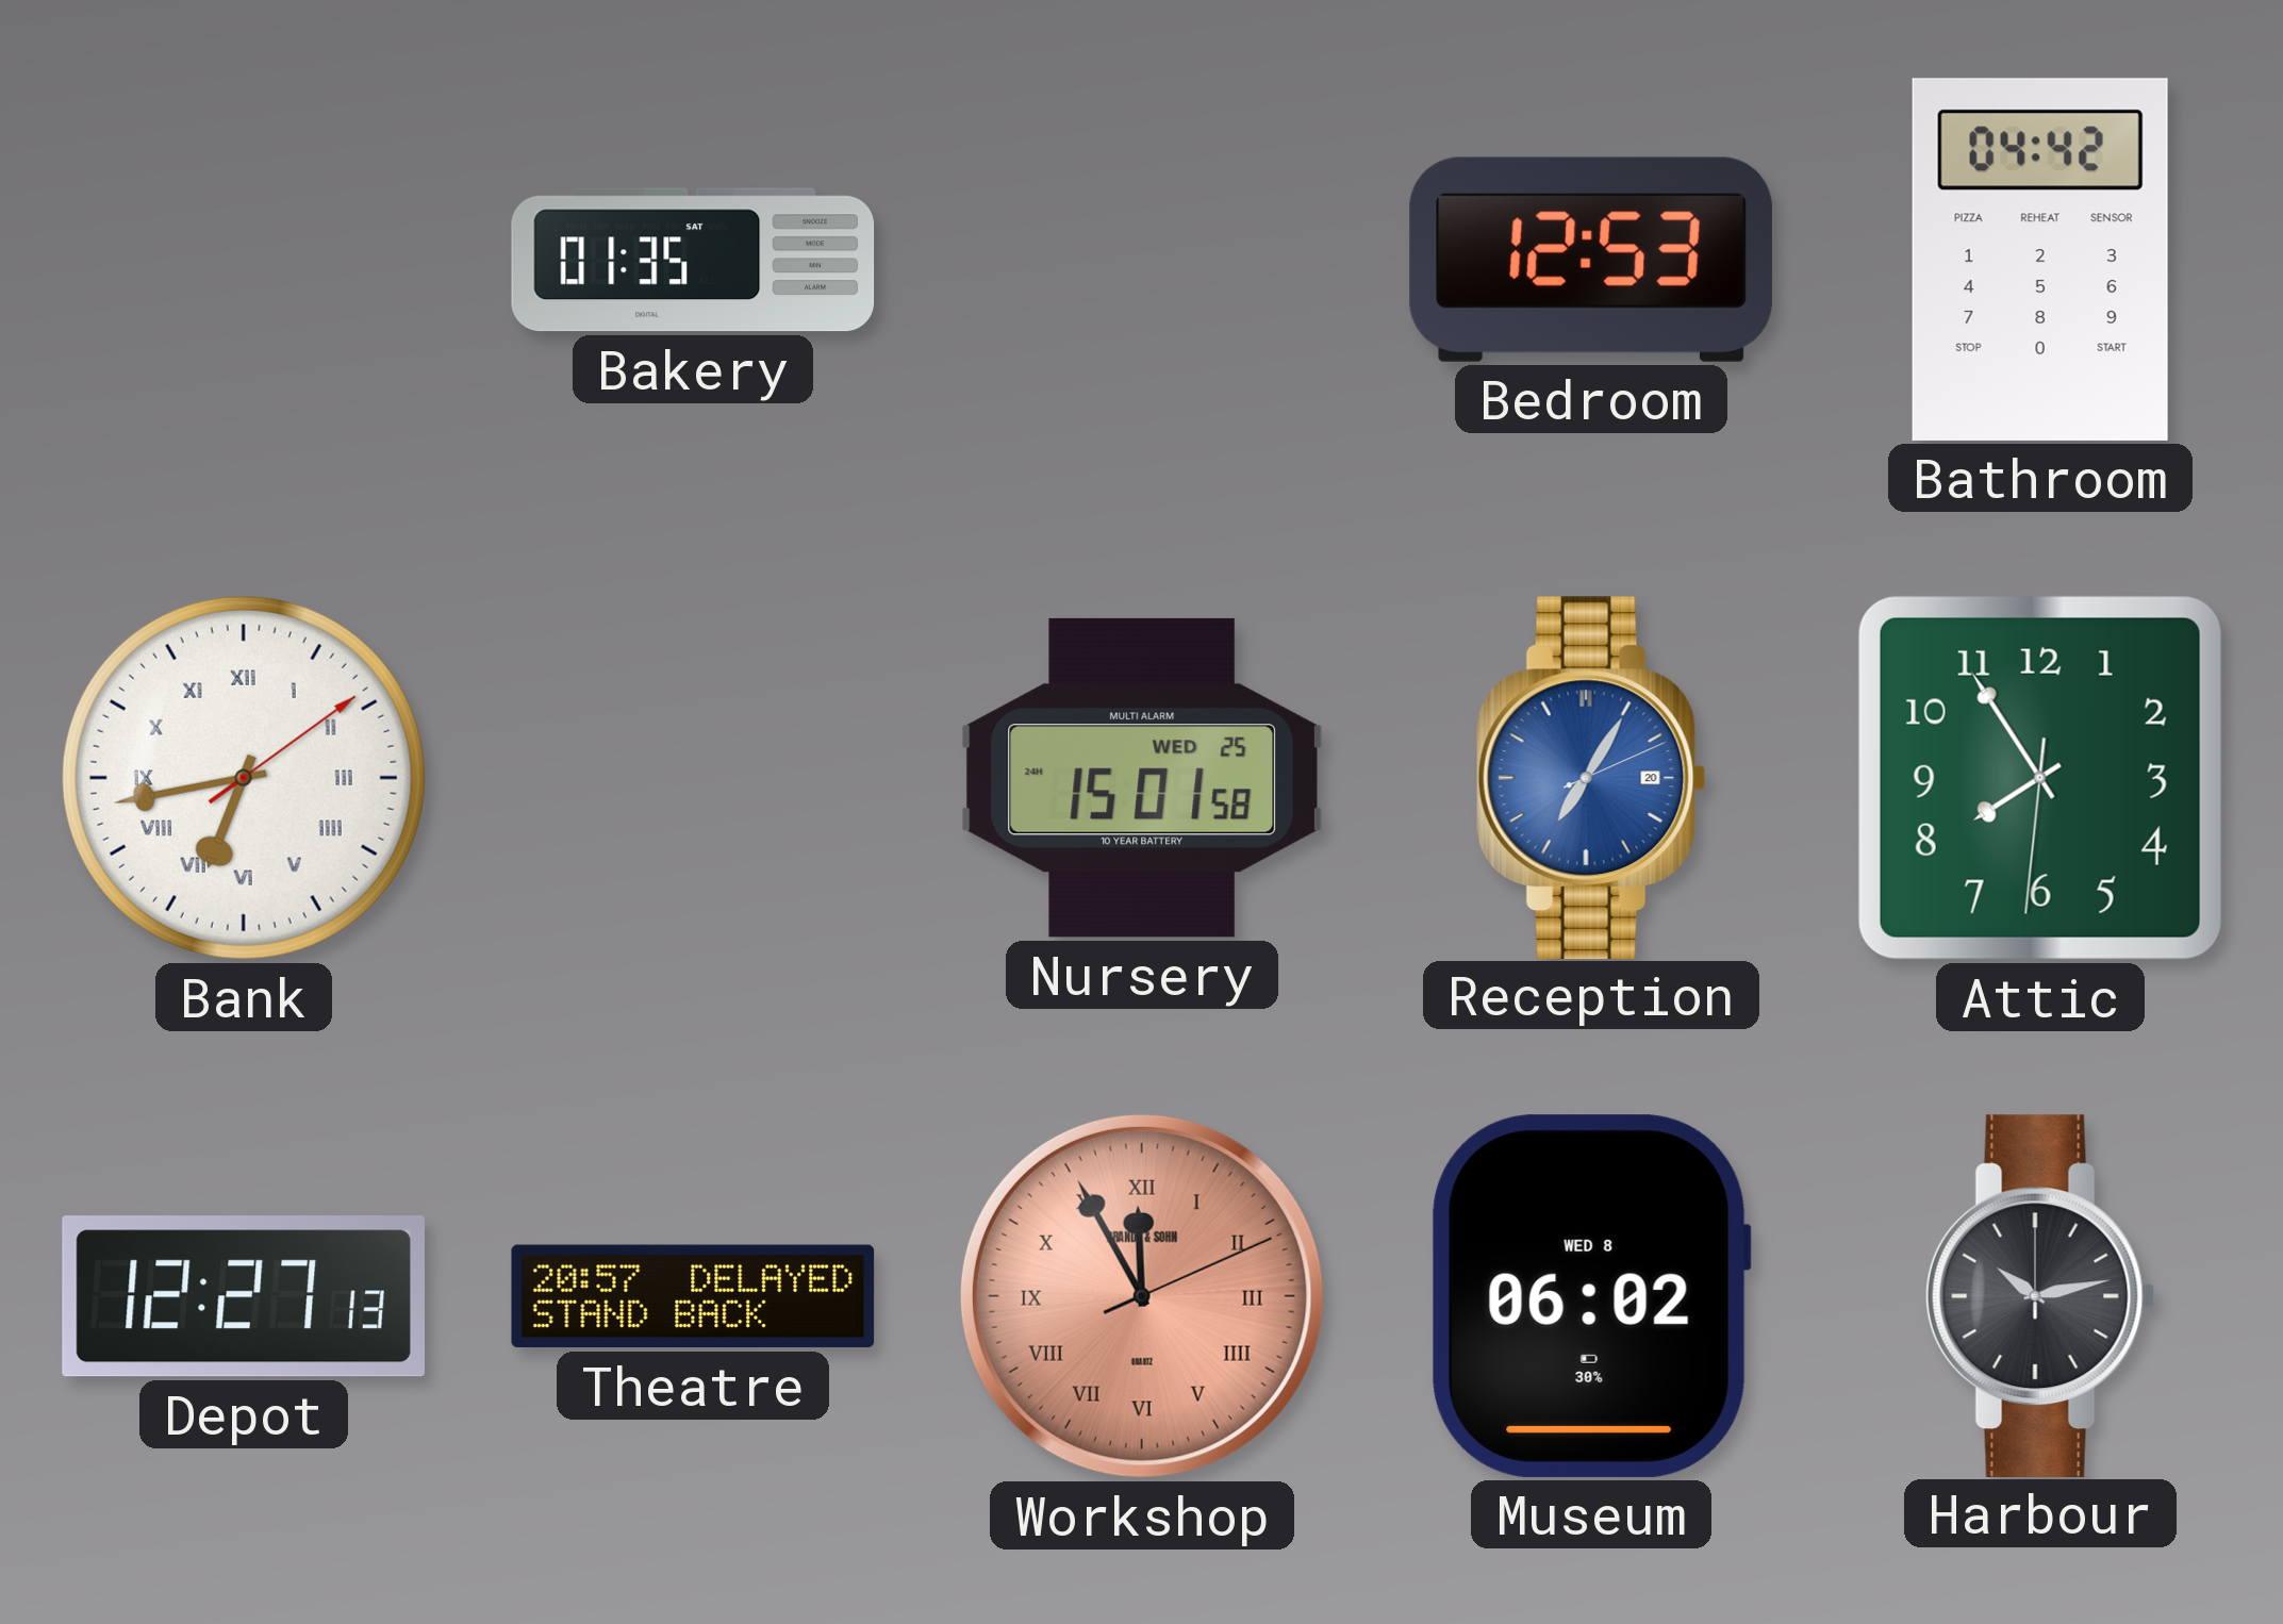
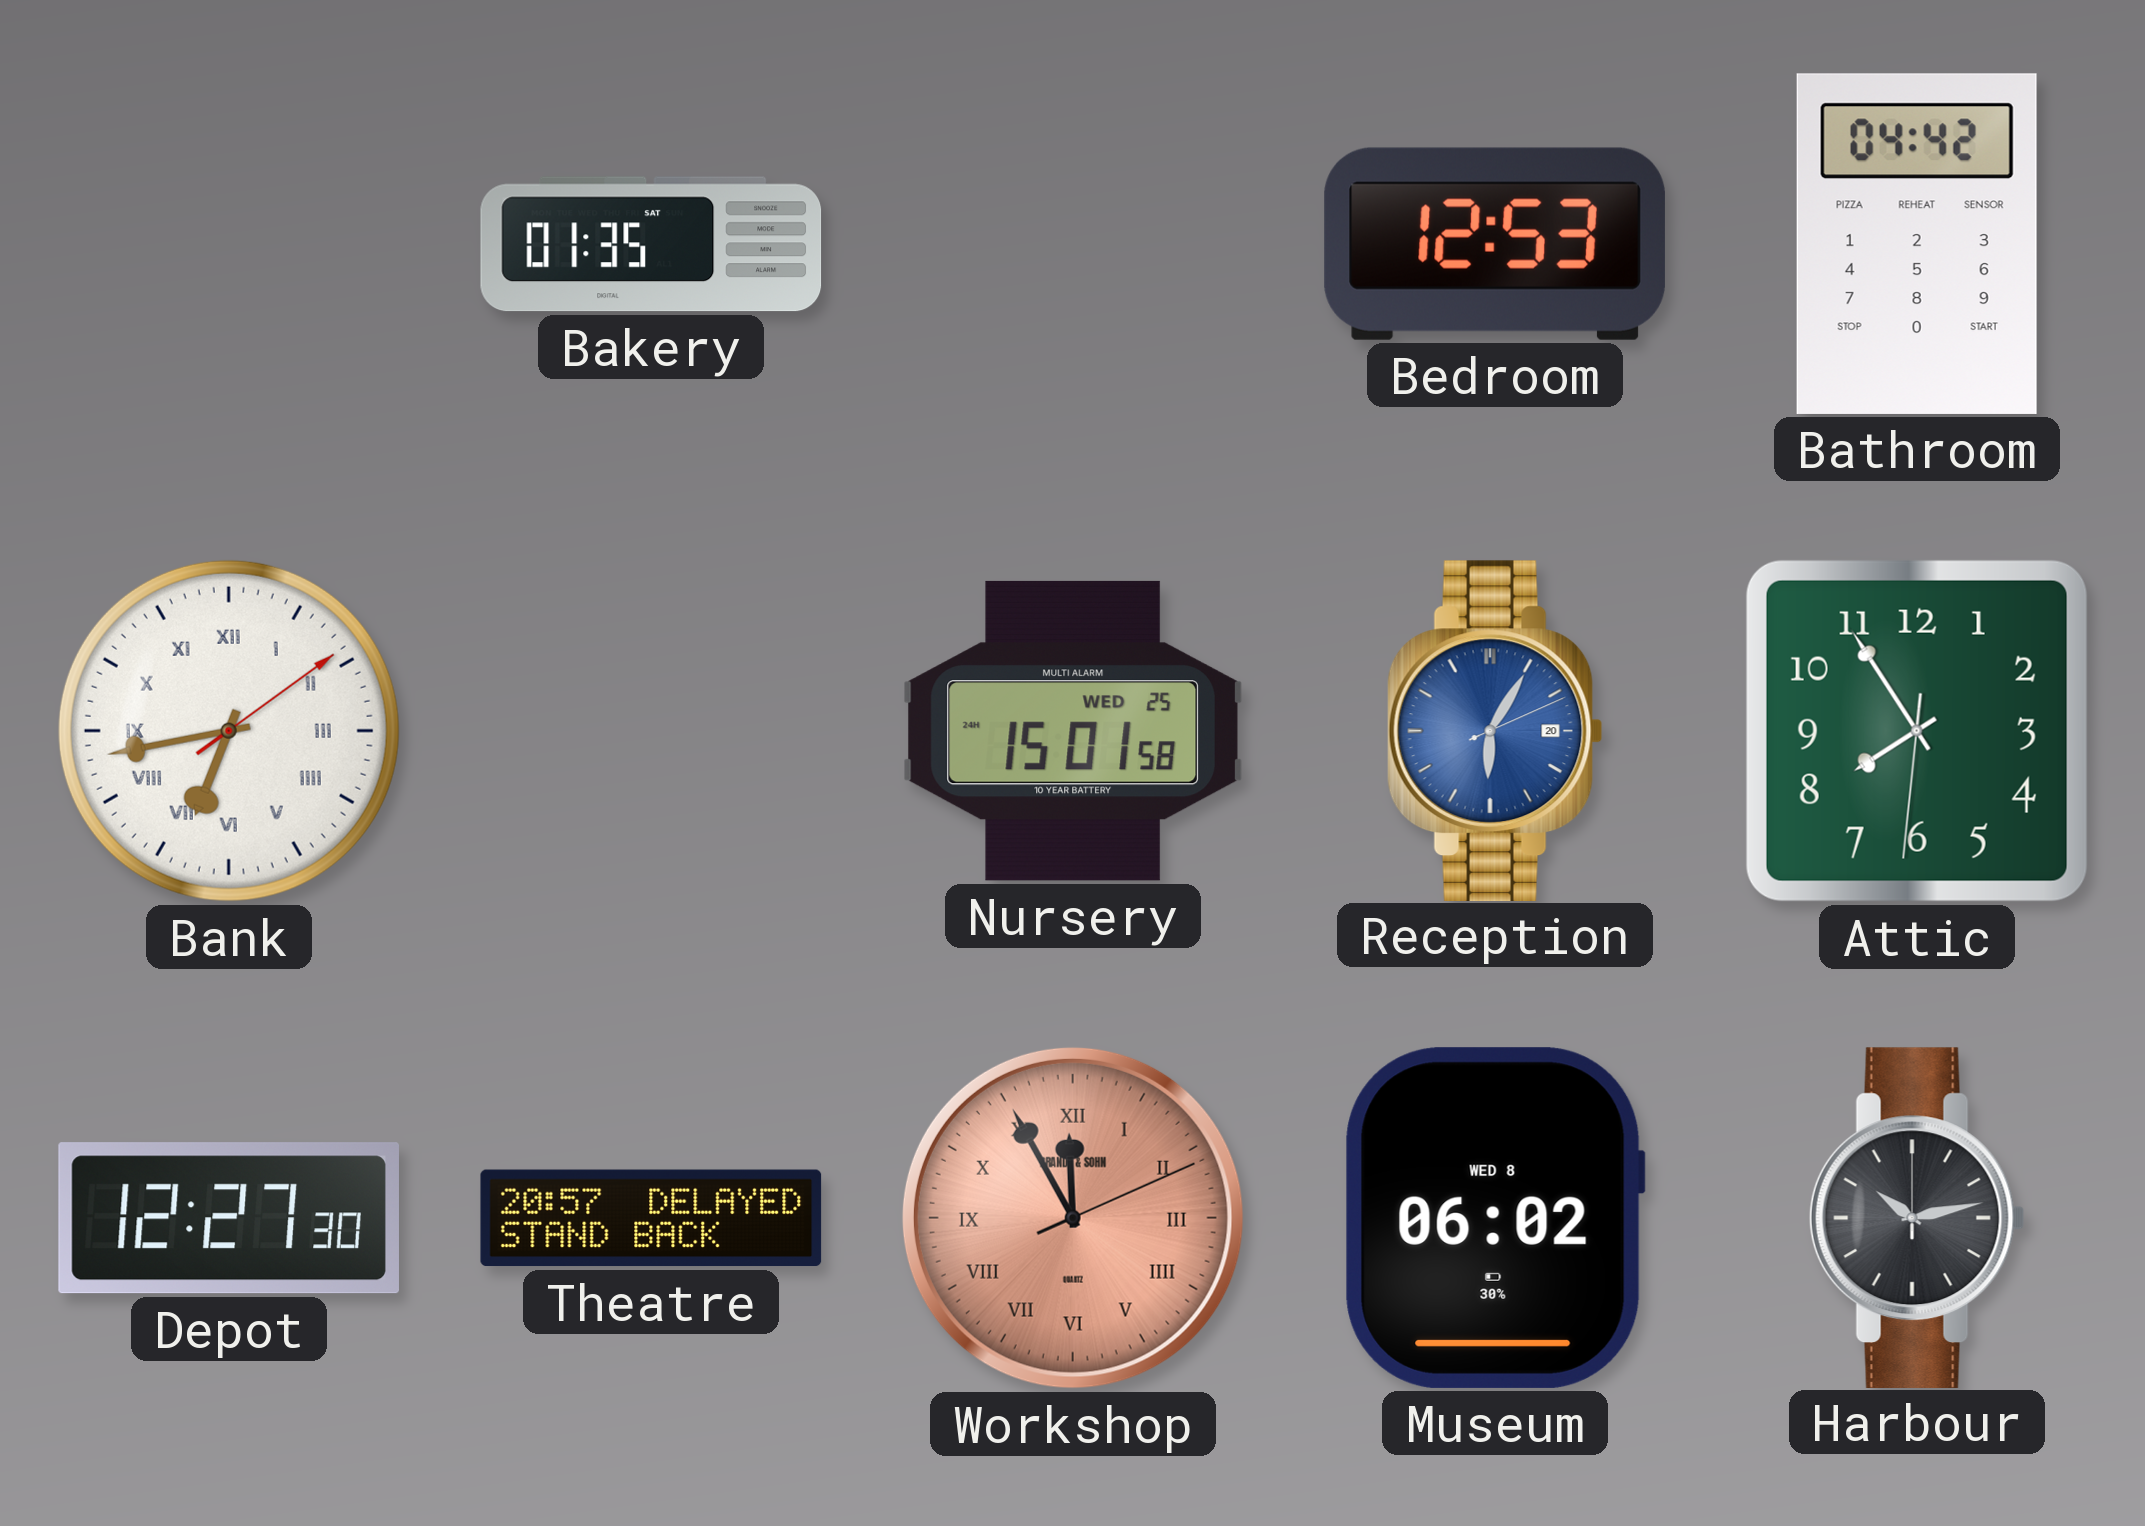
Reception: 7:05 -> 6:05
Depot: 12:27:13 -> 12:27:30
